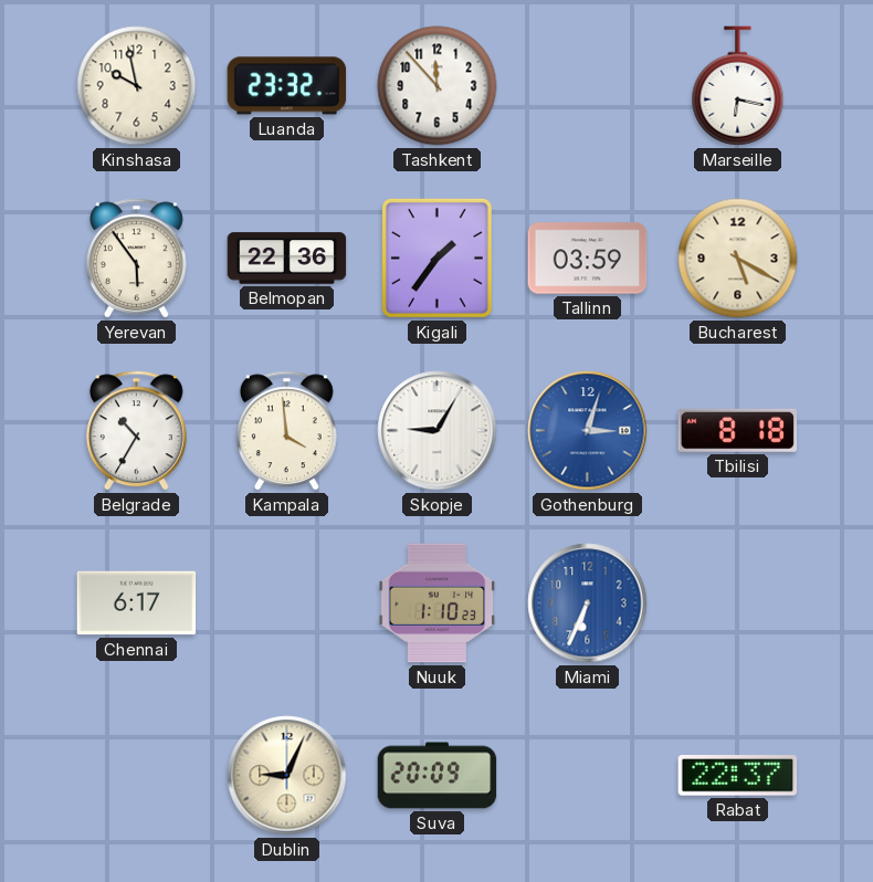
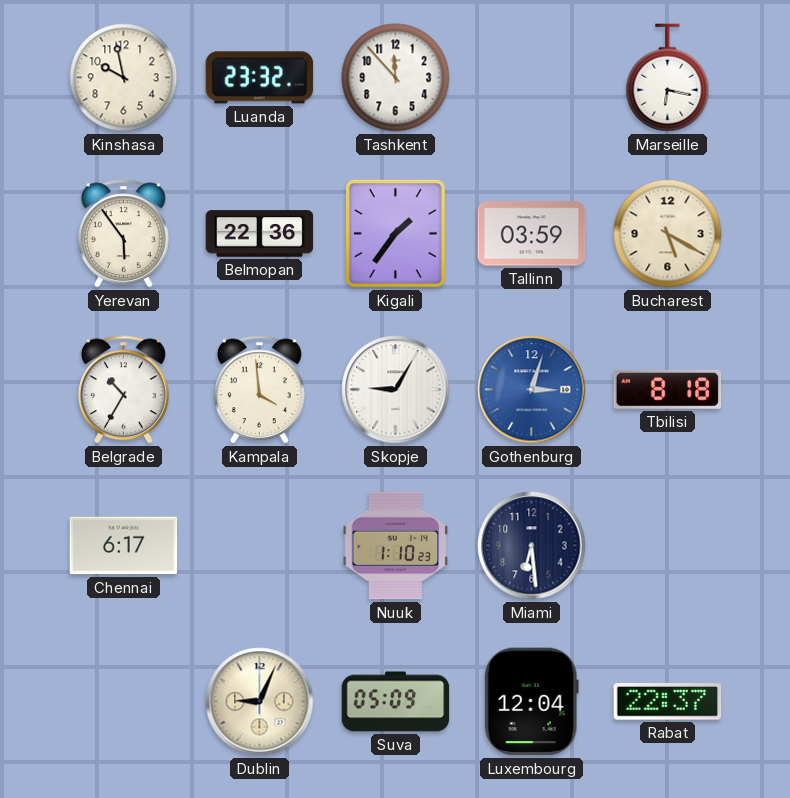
Miami: 6:34 -> 6:29
Miami dial: blue -> navy
Suva: 20:09 -> 05:09
Luxembourg: none -> 12:04
